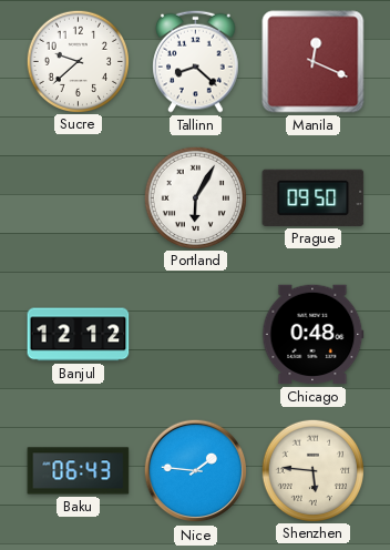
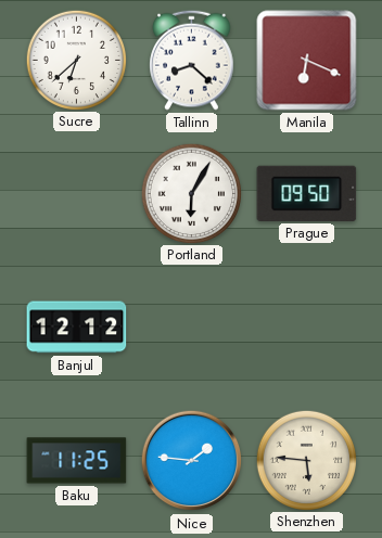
Sucre: 9:38 -> 6:38
Manila: 12:19 -> 6:19
Chicago: 0:48 -> none
Baku: 06:43 -> 11:25
